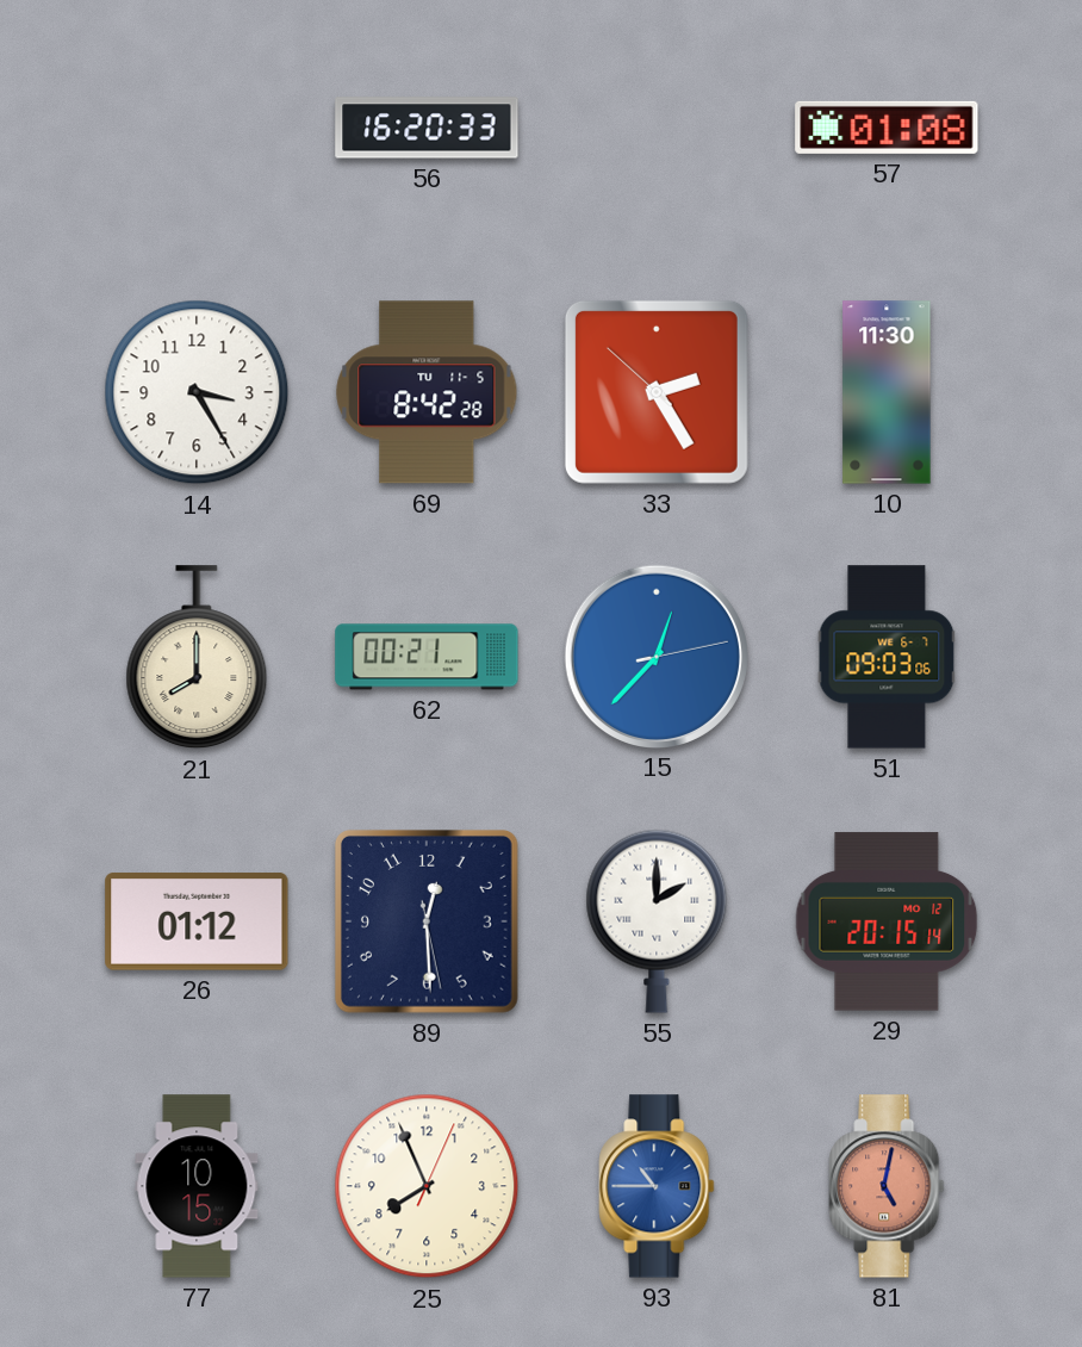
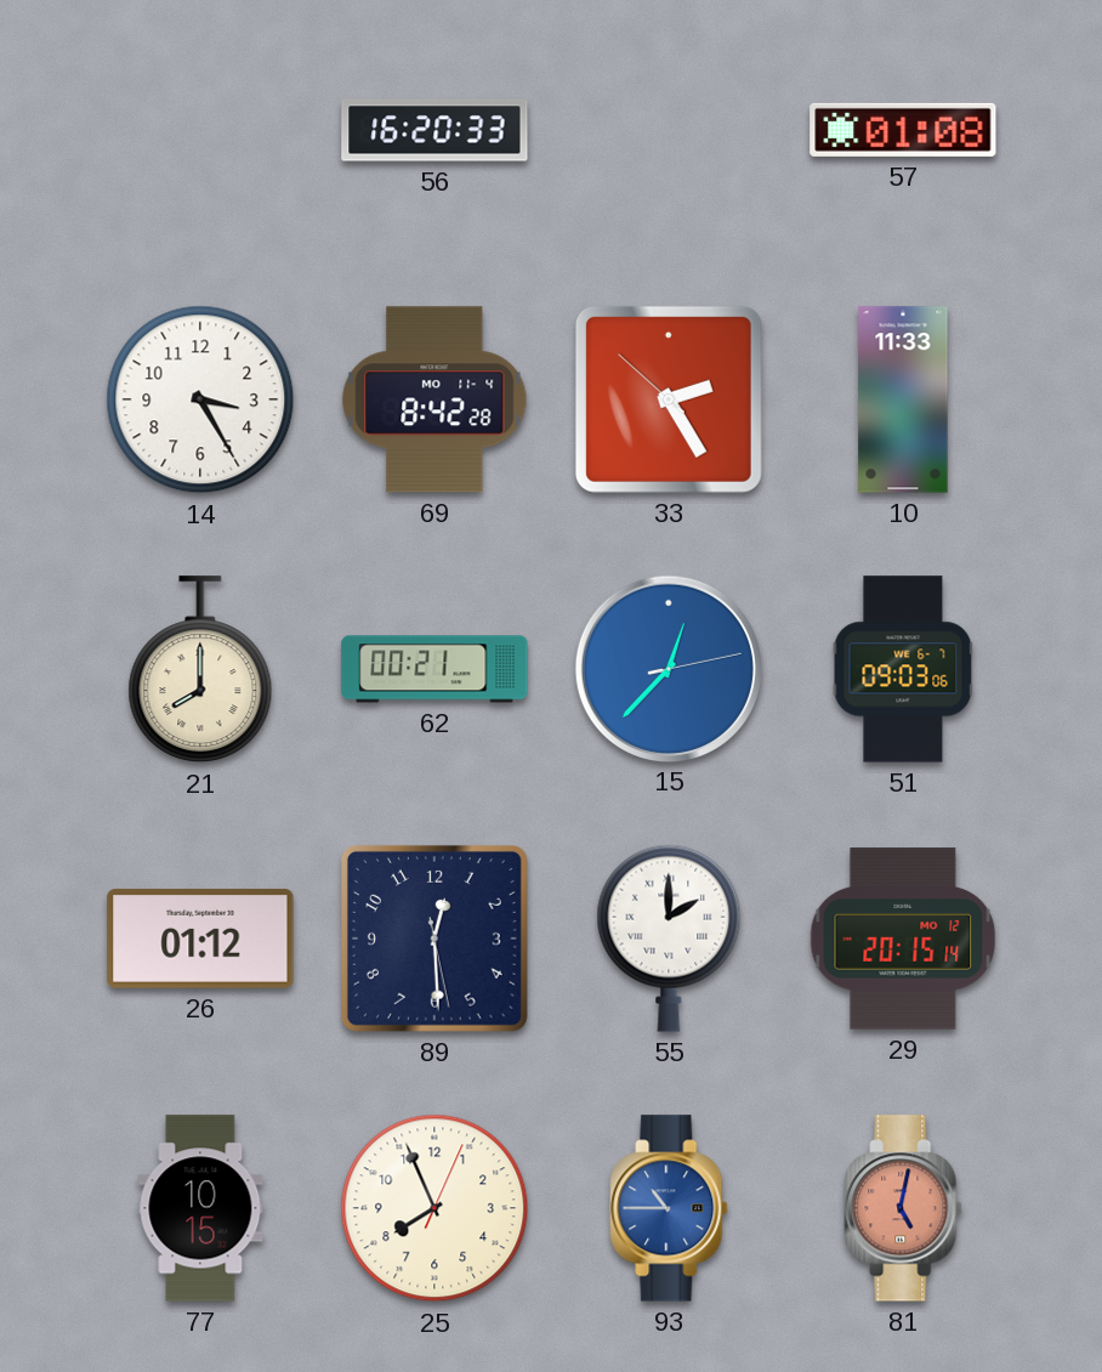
69 date: TU 11-5 -> MO 11-4
10: 11:30 -> 11:33
